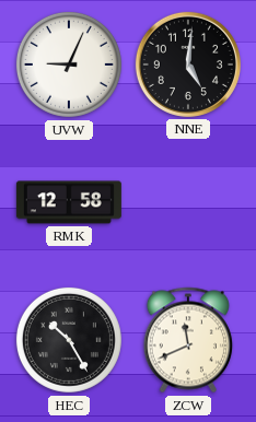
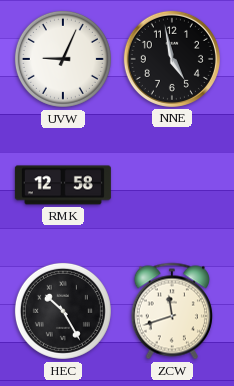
NNE: 5:01 -> 4:58
ZCW: 11:41 -> 11:42
